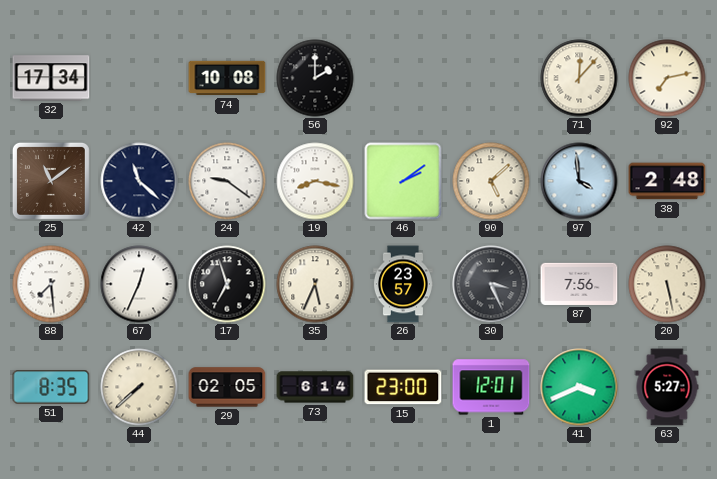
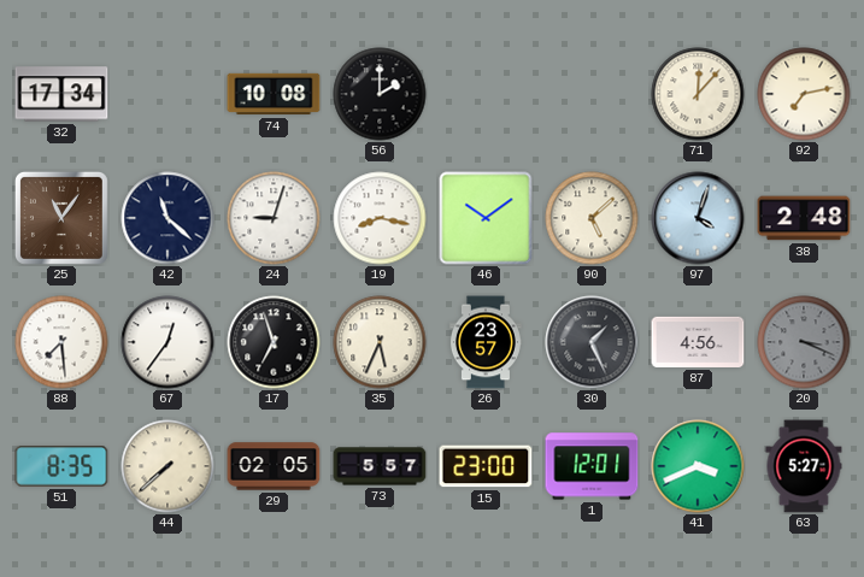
25: 11:09 -> 11:06
24: 9:21 -> 9:03
46: 2:09 -> 10:09
97: 3:59 -> 4:03
67: 12:34 -> 12:36
30: 3:26 -> 1:26
87: 7:56 -> 4:56
20: 5:28 -> 3:19
20 dial: cream -> grey
73: 6:14 -> 5:57
